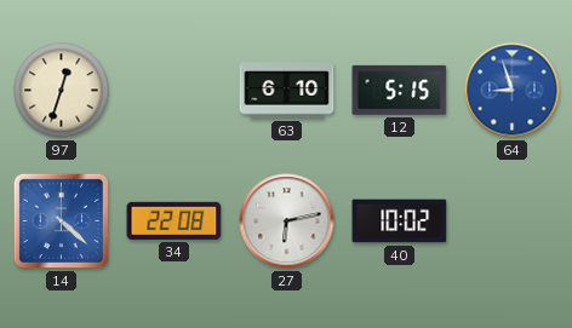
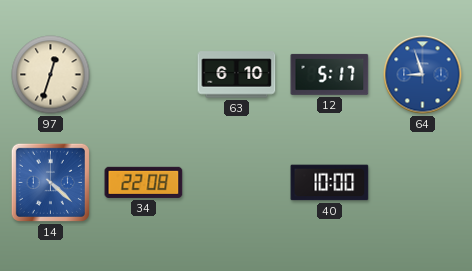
12: 5:15 -> 5:17
27: 6:13 -> none
40: 10:02 -> 10:00
